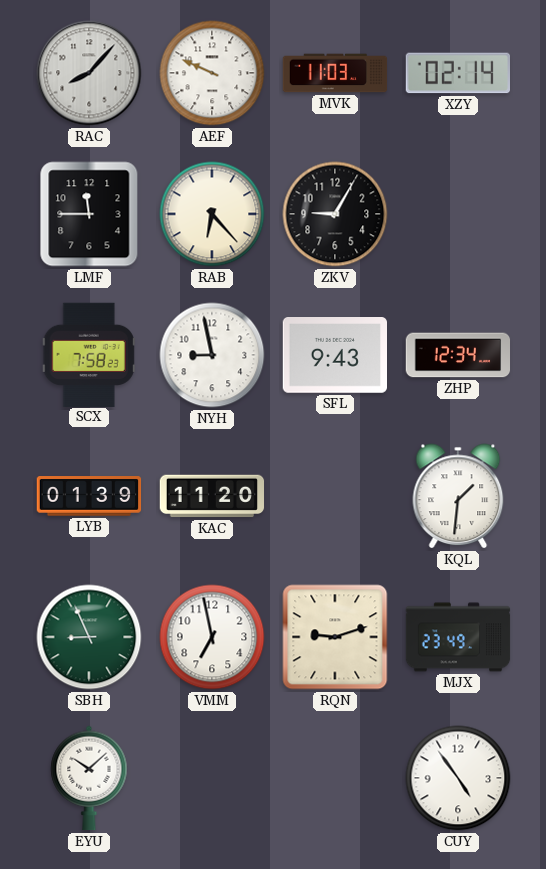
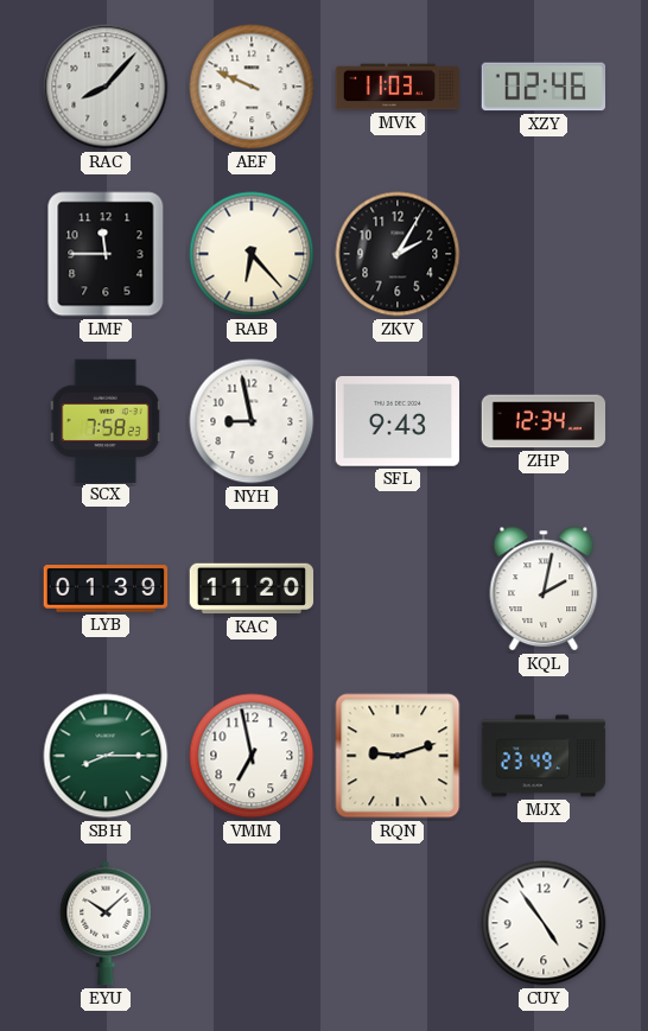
XZY: 02:14 -> 02:46
ZKV: 9:05 -> 2:05
KQL: 1:31 -> 2:02
SBH: 8:56 -> 8:15
